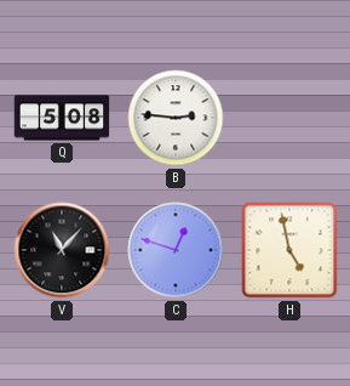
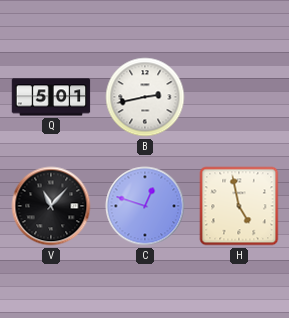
Q: 5:08 -> 5:01
B: 2:46 -> 2:43
